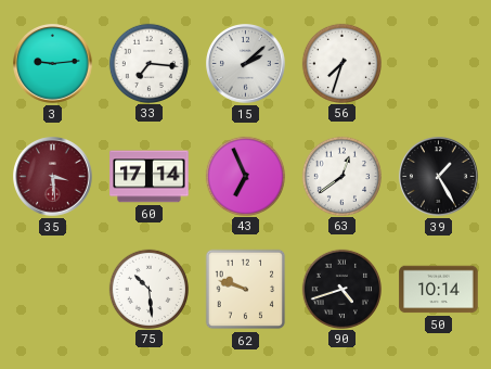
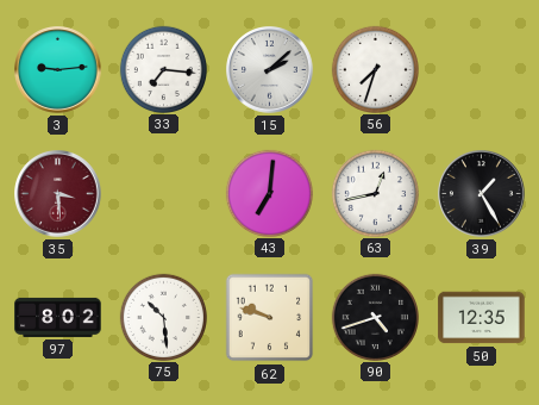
60: 17:14 -> none
43: 6:56 -> 7:01
63: 12:39 -> 12:43
97: none -> 8:02
50: 10:14 -> 12:35
